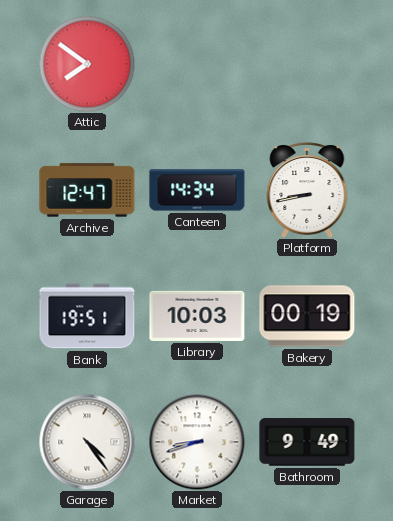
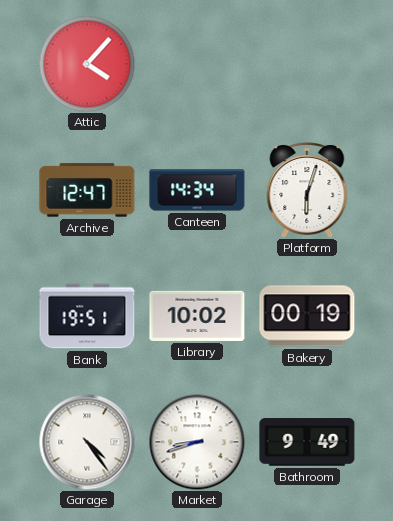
Attic: 7:51 -> 4:07
Platform: 8:43 -> 6:03
Library: 10:03 -> 10:02
